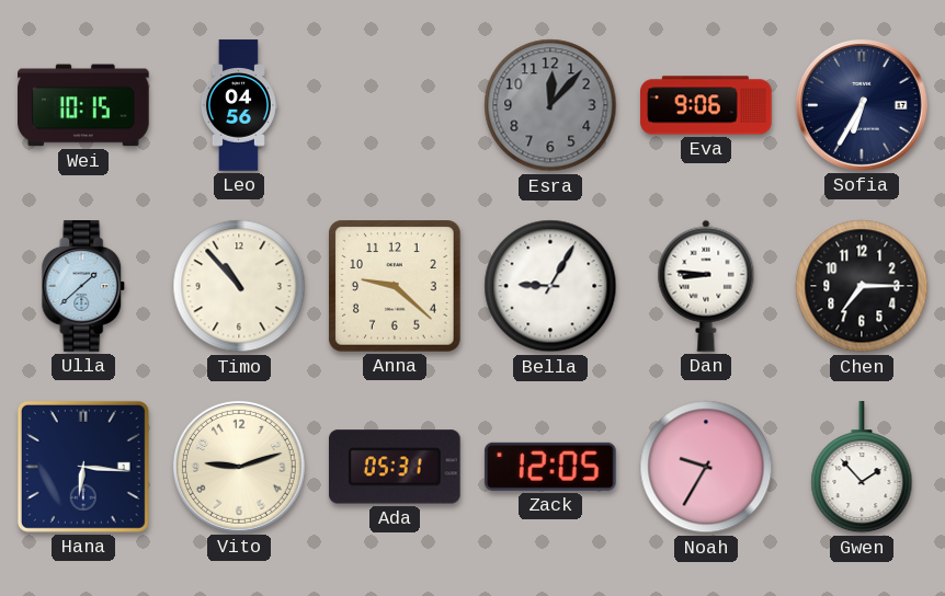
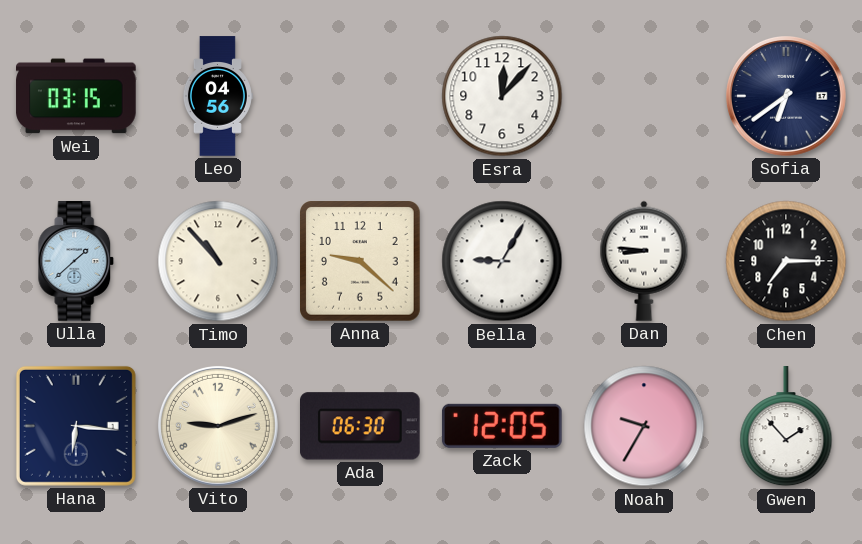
Wei: 10:15 -> 03:15
Esra dial: grey -> white
Eva: 9:06 -> none
Sofia: 6:35 -> 6:39
Ada: 05:31 -> 06:30
